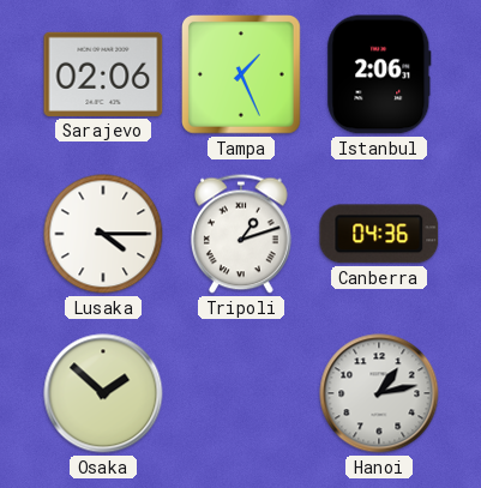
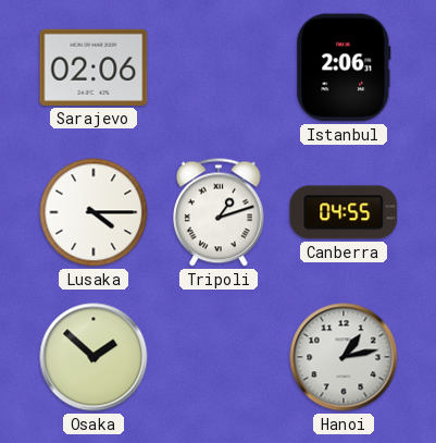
Tampa: 1:26 -> none
Canberra: 04:36 -> 04:55
